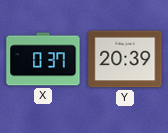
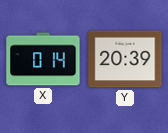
X: 0:37 -> 0:14
